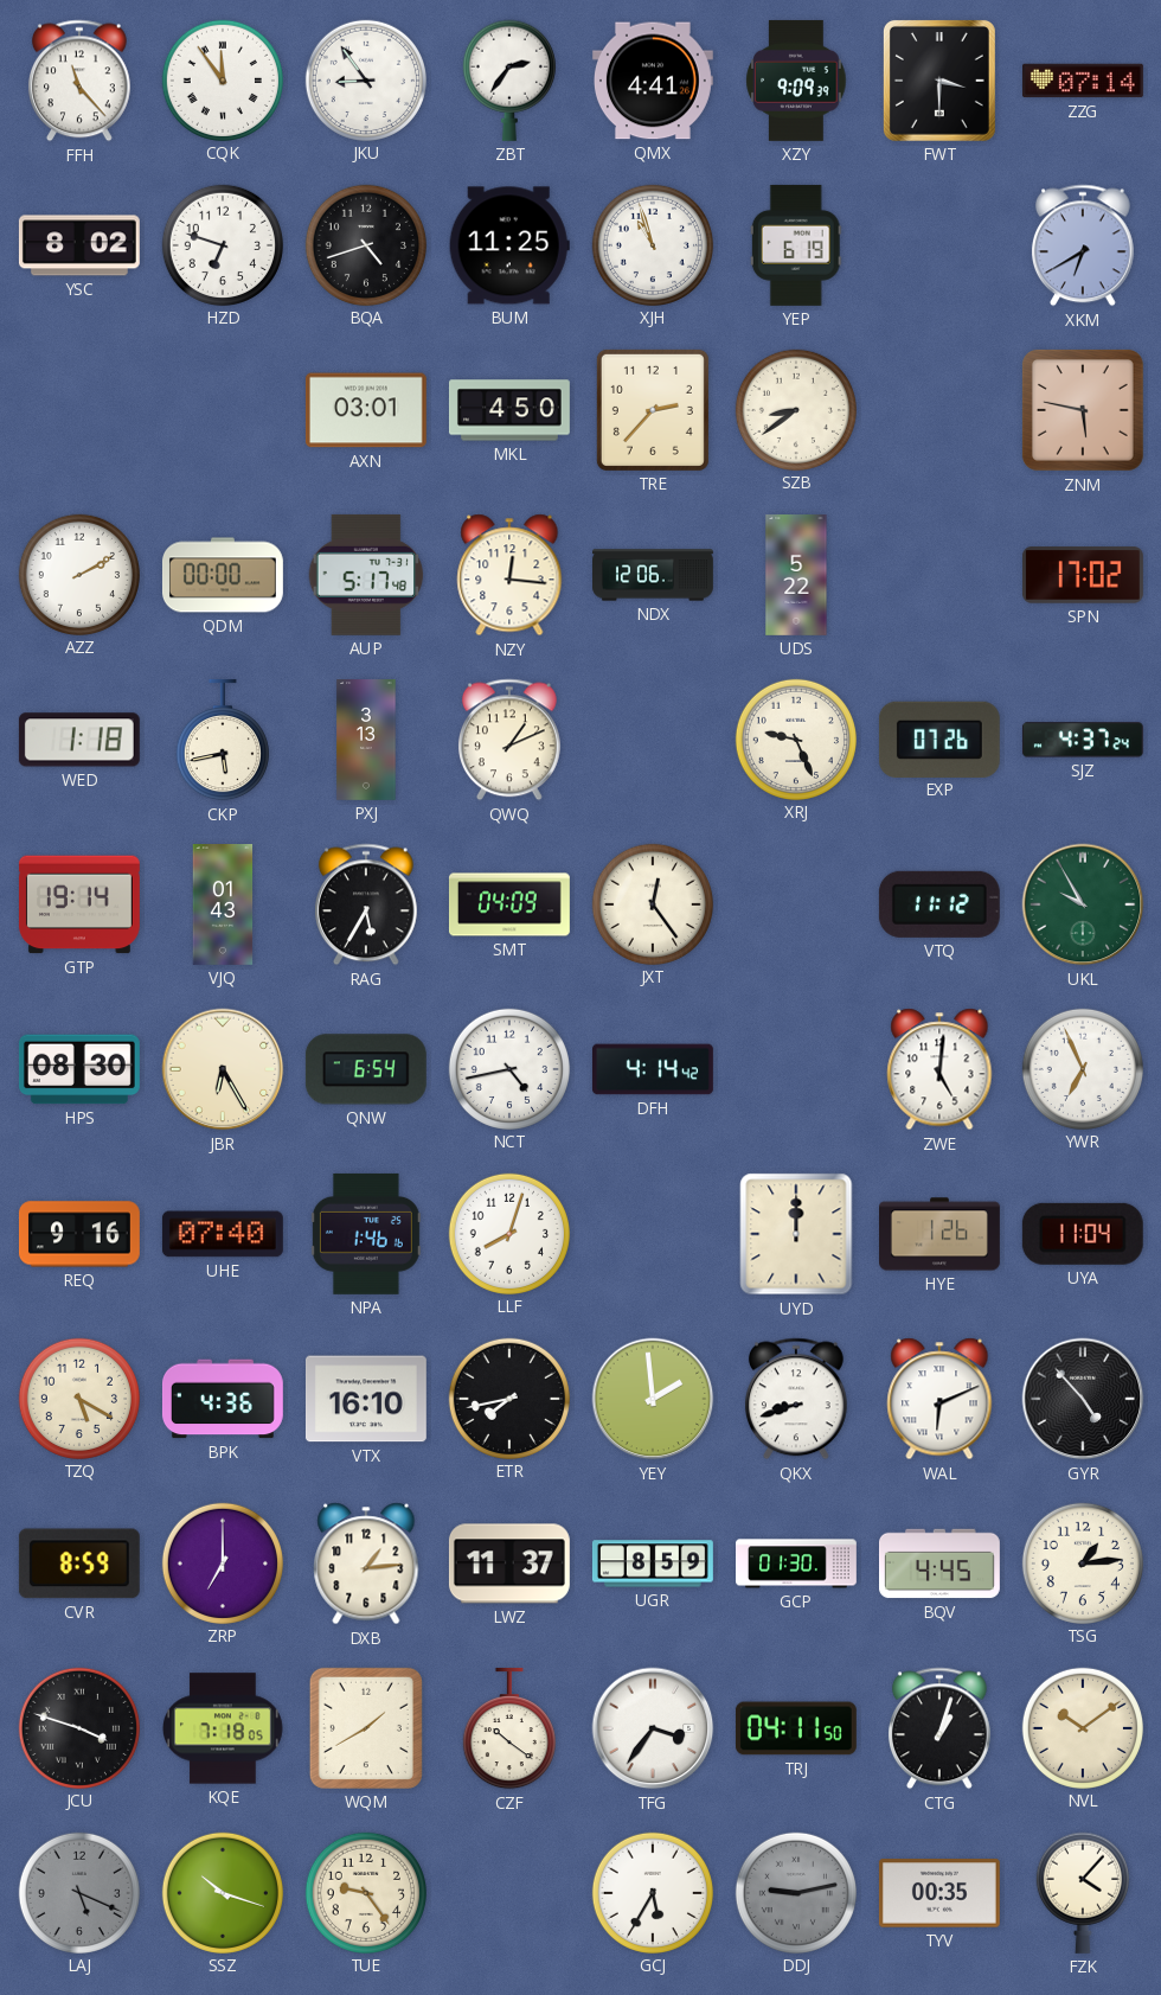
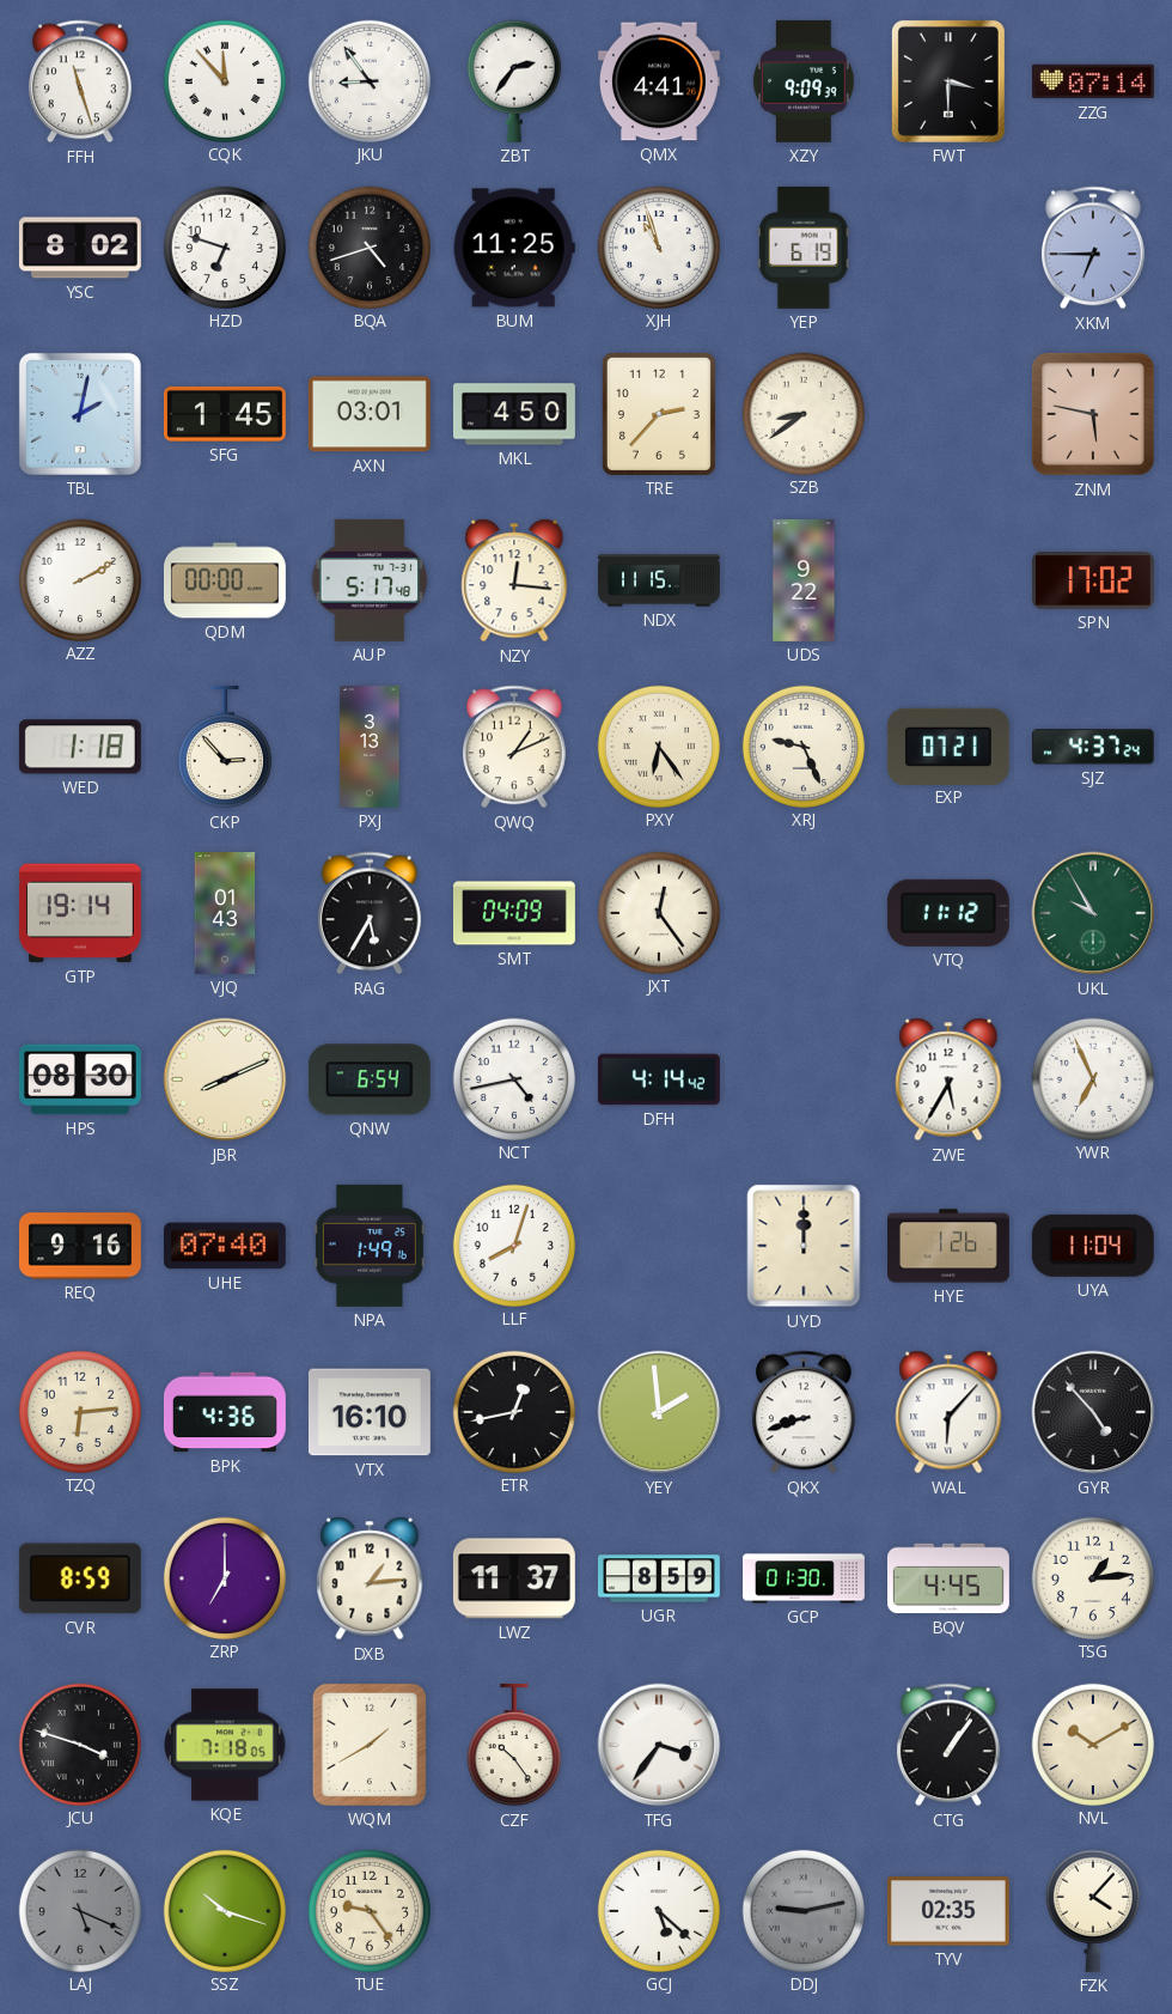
FFH: 11:23 -> 11:27
CQK: 11:54 -> 11:53
XKM: 6:40 -> 6:45
TBL: none -> 2:02
SFG: none -> 1:45
NDX: 12:06 -> 11:15
UDS: 5:22 -> 9:22
CKP: 5:43 -> 2:53
PXY: none -> 6:24
EXP: 07:26 -> 07:21
JBR: 6:25 -> 8:11
ZWE: 5:01 -> 5:35
NPA: 1:46 -> 1:49
TZQ: 5:20 -> 6:14
ETR: 7:43 -> 12:43
WAL: 6:11 -> 6:07
CZF: 10:21 -> 10:24
TRJ: 04:11 -> none
CTG: 1:03 -> 1:06
NVL: 10:09 -> 10:10
GCJ: 5:35 -> 5:22
TYV: 00:35 -> 02:35
